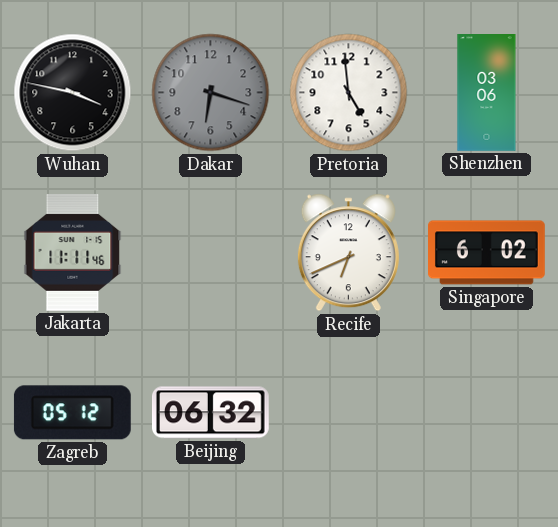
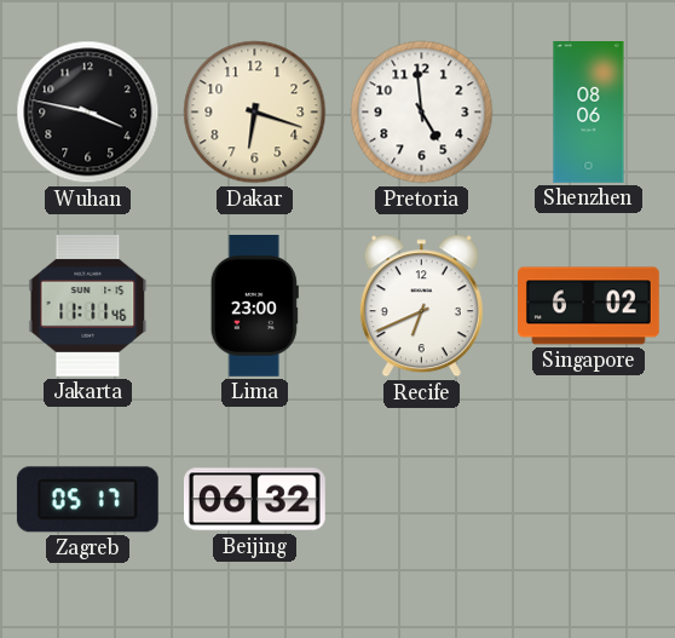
Dakar dial: grey -> cream
Shenzhen: 03:06 -> 08:06
Lima: none -> 23:00
Zagreb: 05:12 -> 05:17
